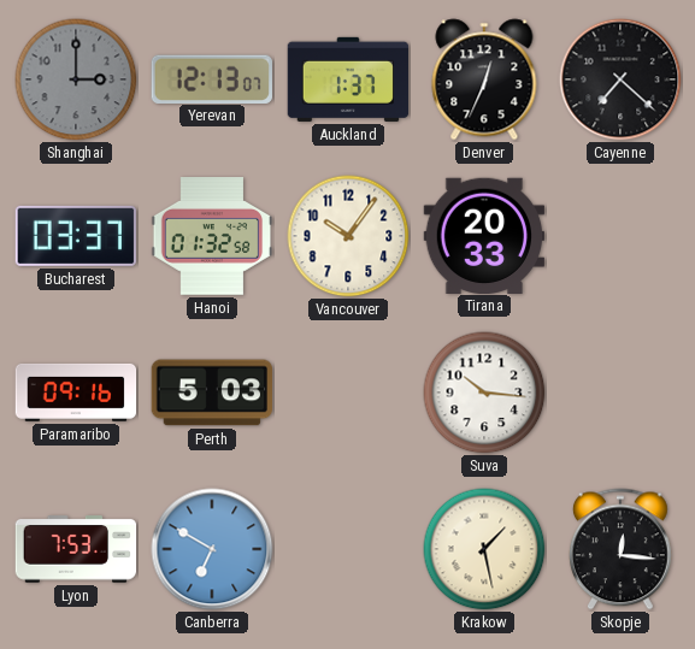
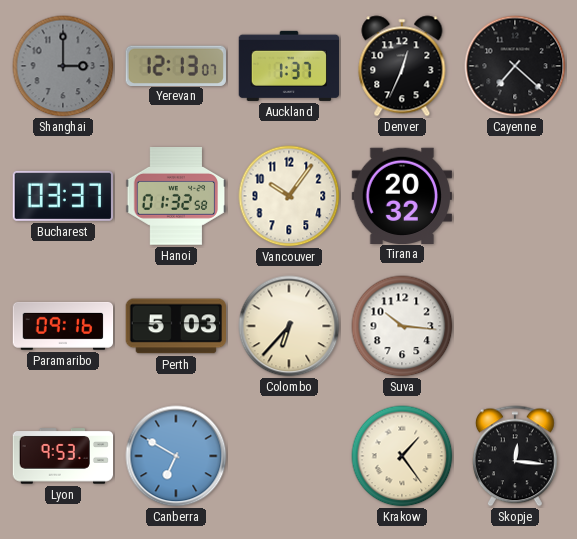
Tirana: 20:33 -> 20:32
Colombo: none -> 6:37
Lyon: 7:53 -> 9:53
Krakow: 1:28 -> 1:24
